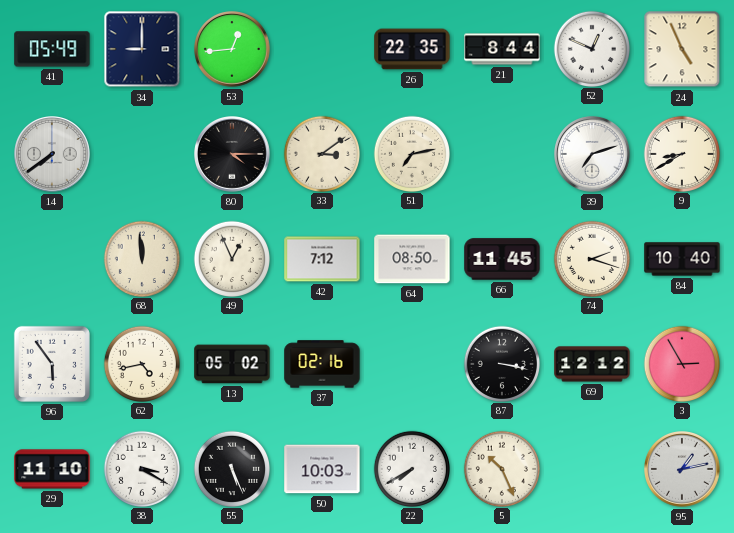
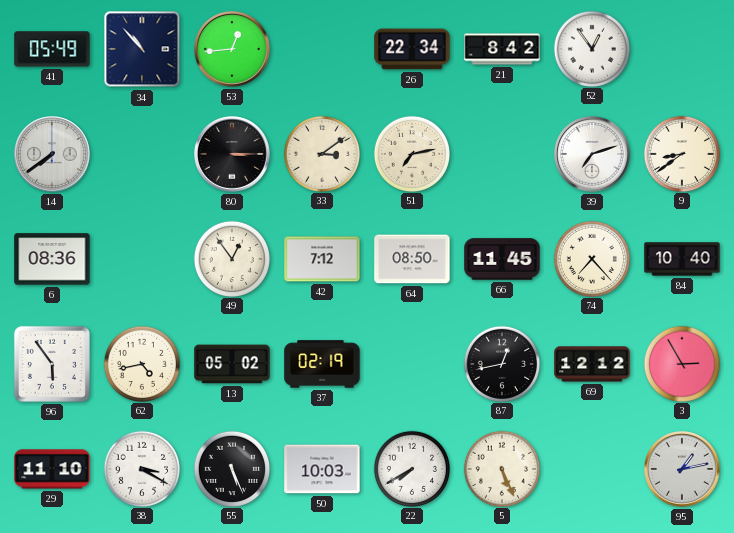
34: 9:00 -> 10:53
26: 22:35 -> 22:34
21: 8:44 -> 8:42
52: 12:49 -> 12:54
24: 4:56 -> none
80: 4:15 -> 3:15
9: 8:40 -> 8:39
6: none -> 08:36
68: 11:59 -> none
49: 12:56 -> 12:54
74: 2:18 -> 7:23
37: 02:16 -> 02:19
87: 3:17 -> 12:43
5: 10:26 -> 5:26
